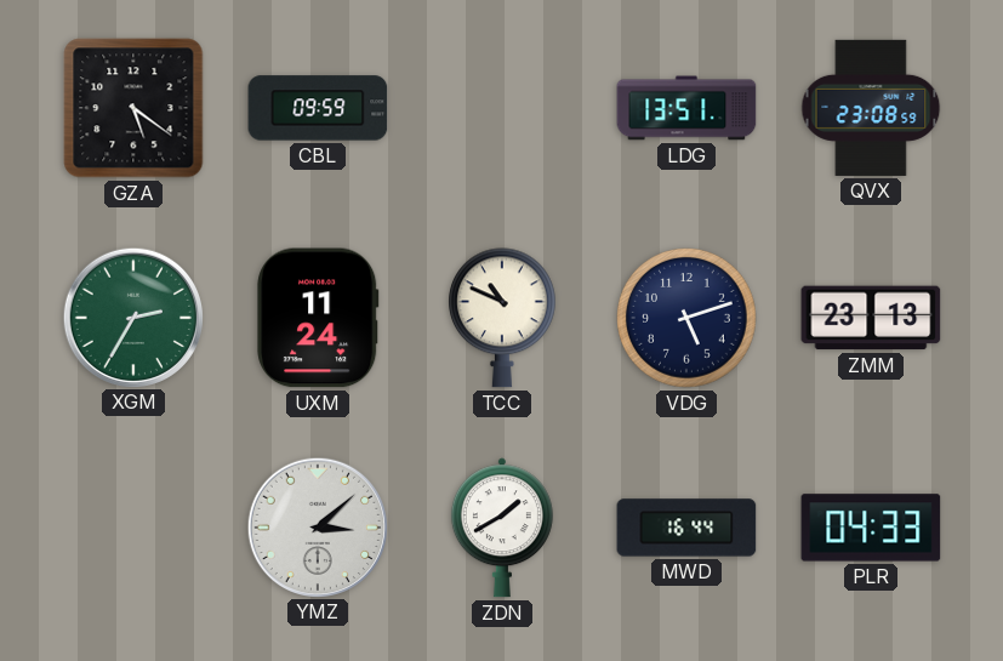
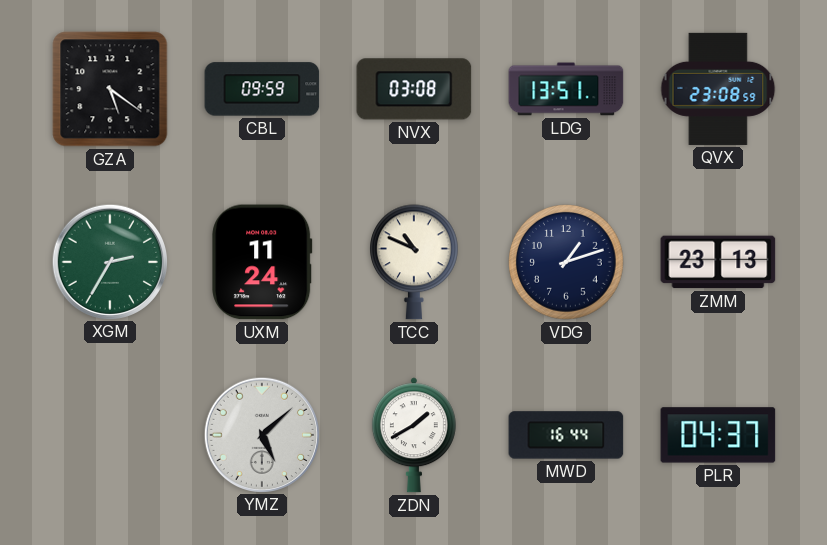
NVX: none -> 03:08
VDG: 5:12 -> 1:12
YMZ: 3:08 -> 5:08
PLR: 04:33 -> 04:37
